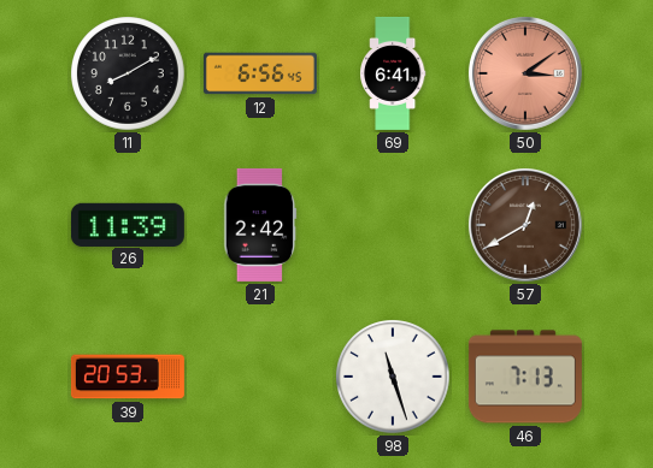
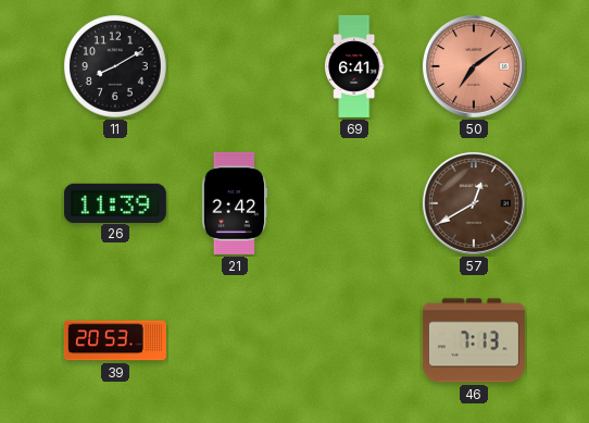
12: 6:56 -> none
50: 3:09 -> 7:09
98: 11:27 -> none
